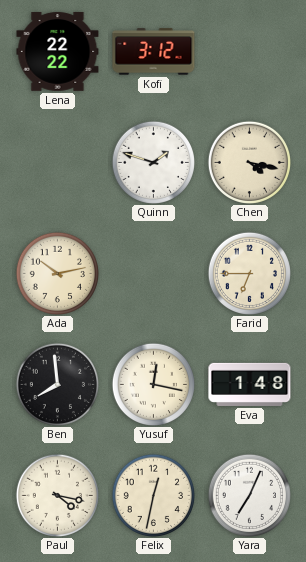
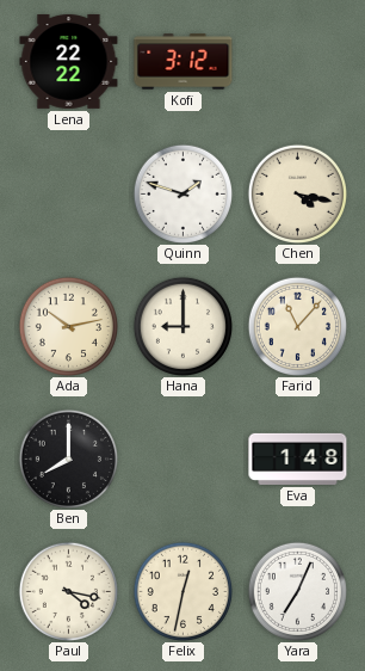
Hana: none -> 9:00
Farid: 6:45 -> 11:07
Ben: 7:59 -> 8:00
Yusuf: 12:17 -> none
